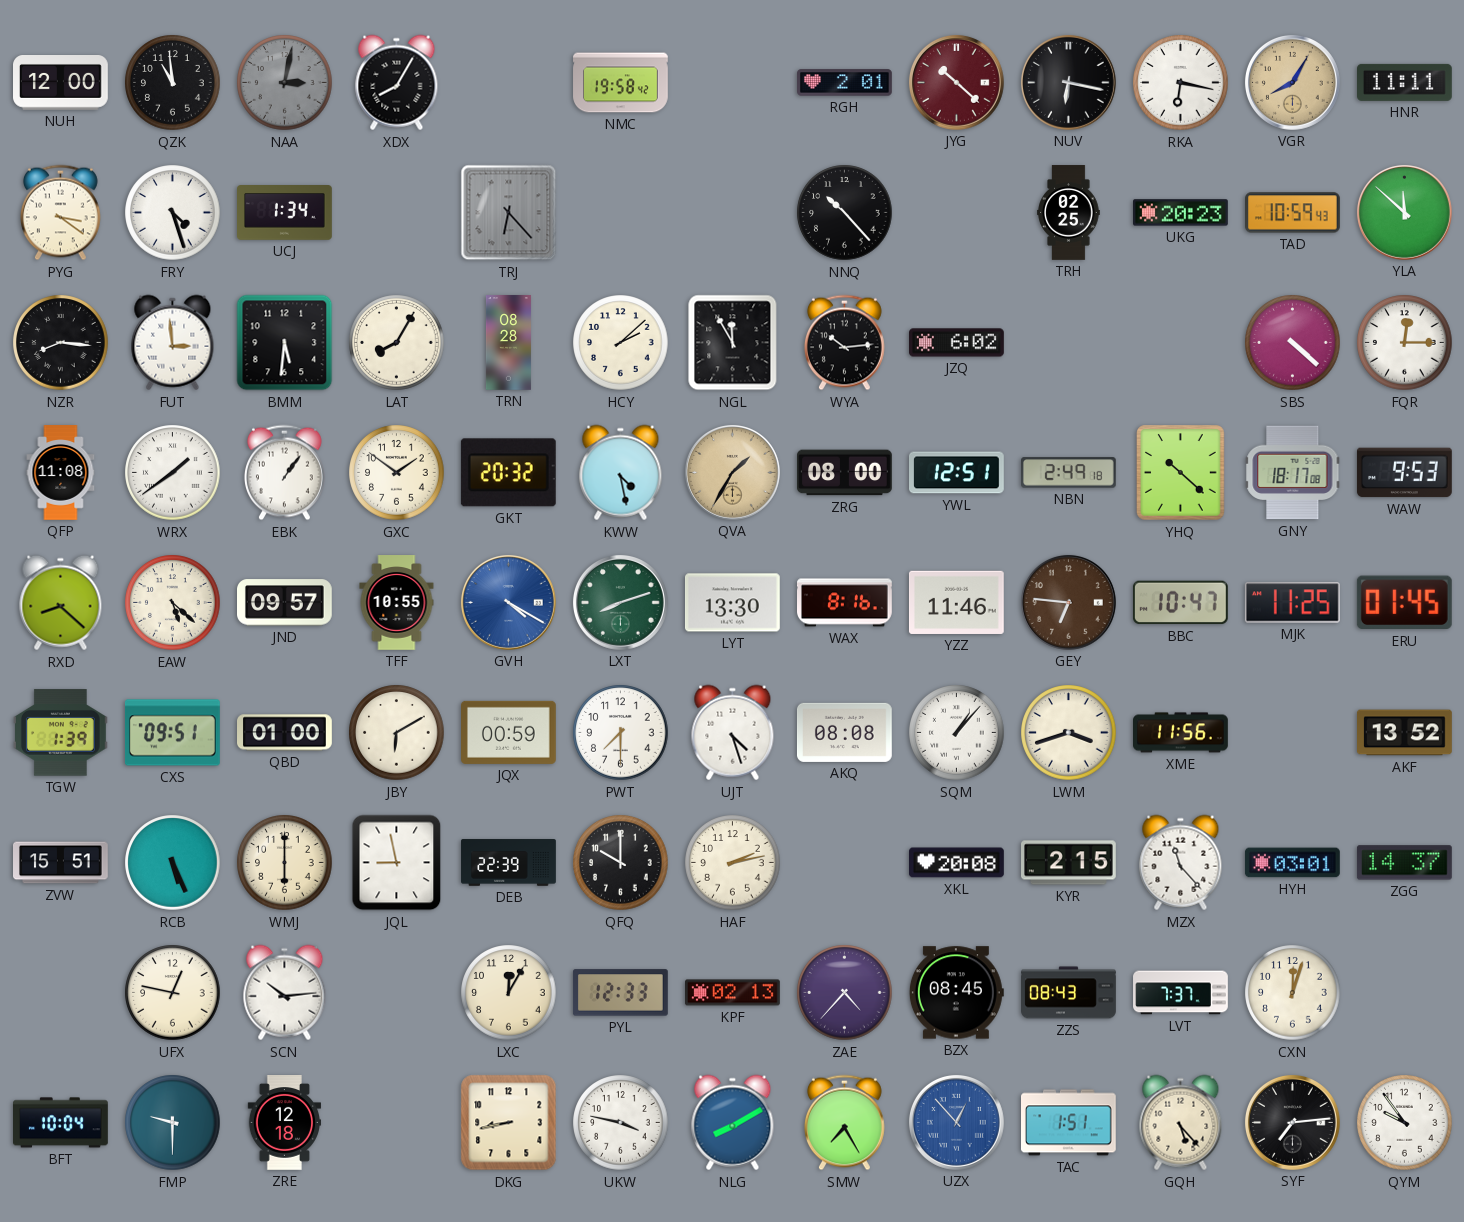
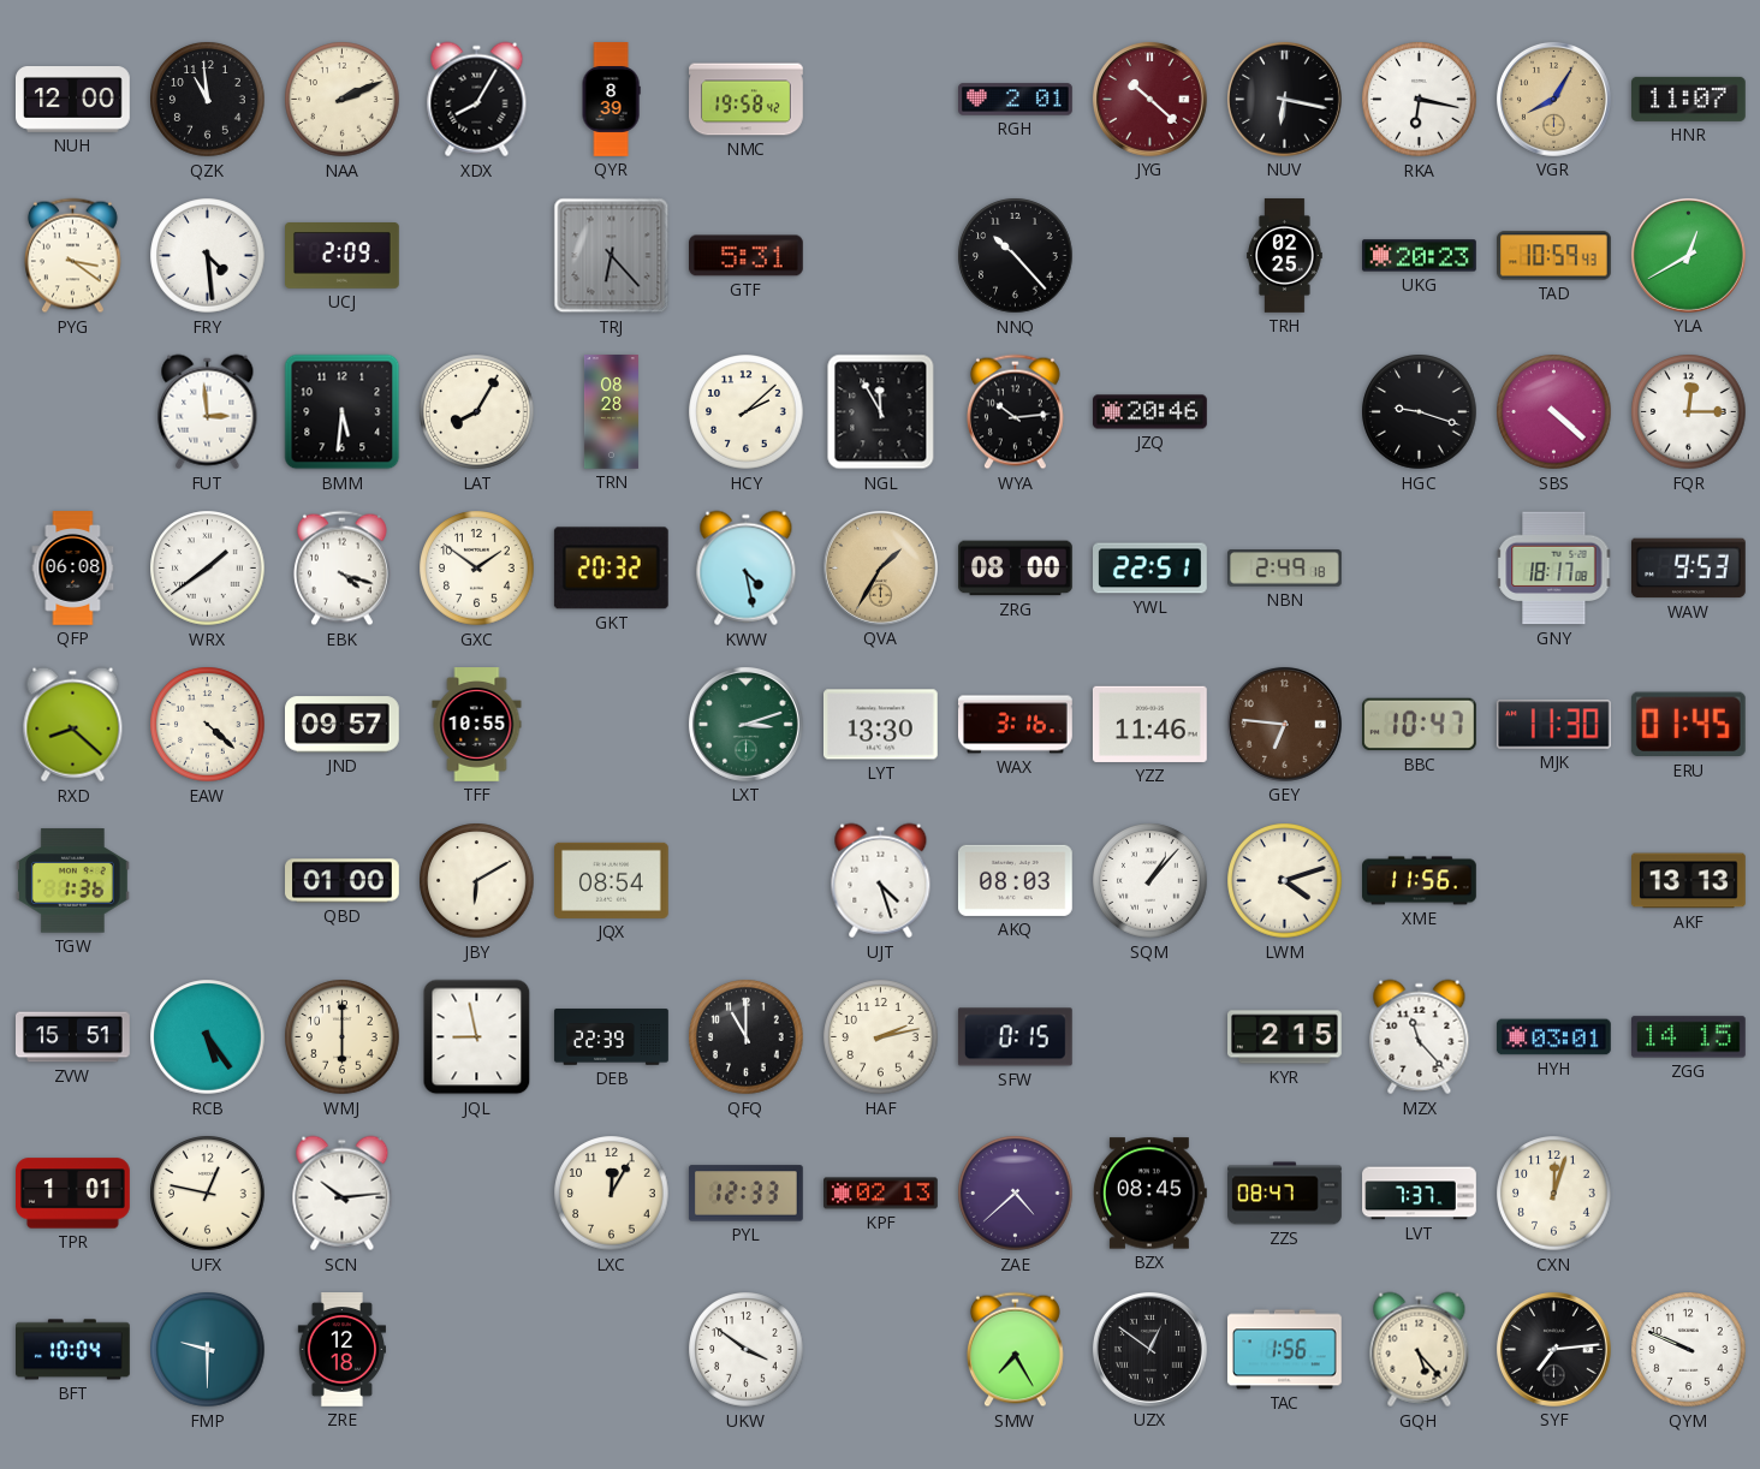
NAA: 3:02 -> 2:11
NAA dial: grey -> cream
QYR: none -> 8:39
HNR: 11:11 -> 11:07
FRY: 4:27 -> 4:29
UCJ: 1:34 -> 2:09
GTF: none -> 5:31
YLA: 11:52 -> 12:40
NZR: 8:16 -> none
JZQ: 6:02 -> 20:46
HGC: none -> 9:18
QFP: 11:08 -> 06:08
EBK: 1:06 -> 4:18
YWL: 12:51 -> 22:51
YHQ: 10:22 -> none
EAW: 5:22 -> 4:22
GVH: 4:20 -> none
LXT: 8:12 -> 3:12
WAX: 8:16 -> 3:16
MJK: 11:25 -> 11:30
TGW: 1:39 -> 1:36
CXS: 09:51 -> none
JQX: 00:59 -> 08:54
PWT: 7:30 -> none
AKQ: 08:08 -> 08:03
LWM: 3:42 -> 4:12
AKF: 13:52 -> 13:13
RCB: 5:26 -> 5:24
QFQ: 10:00 -> 11:00
SFW: none -> 0:15
XKL: 20:08 -> none
ZGG: 14:37 -> 14:15
TPR: none -> 1:01
ZAE: 4:37 -> 4:38
ZZS: 08:43 -> 08:47
DKG: 8:43 -> none
UKW: 3:47 -> 3:51
NLG: 8:10 -> none
UZX: 12:53 -> 12:51
UZX dial: blue -> black
TAC: 1:51 -> 1:56
QYM: 9:54 -> 9:49
